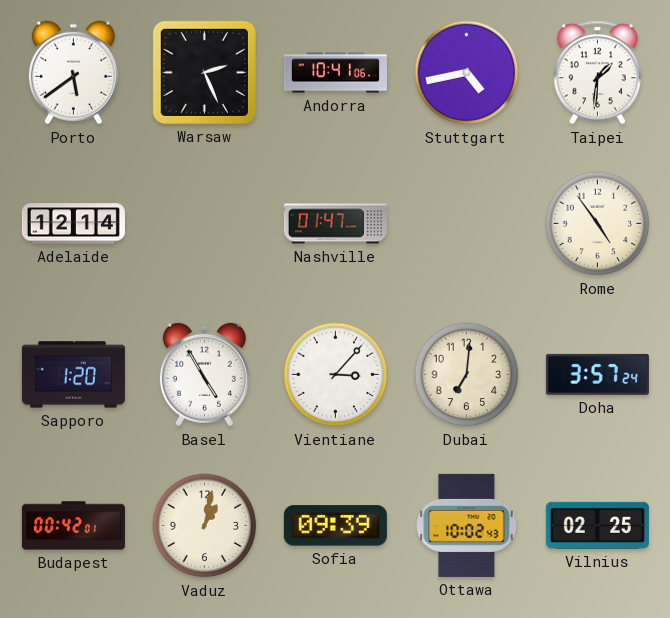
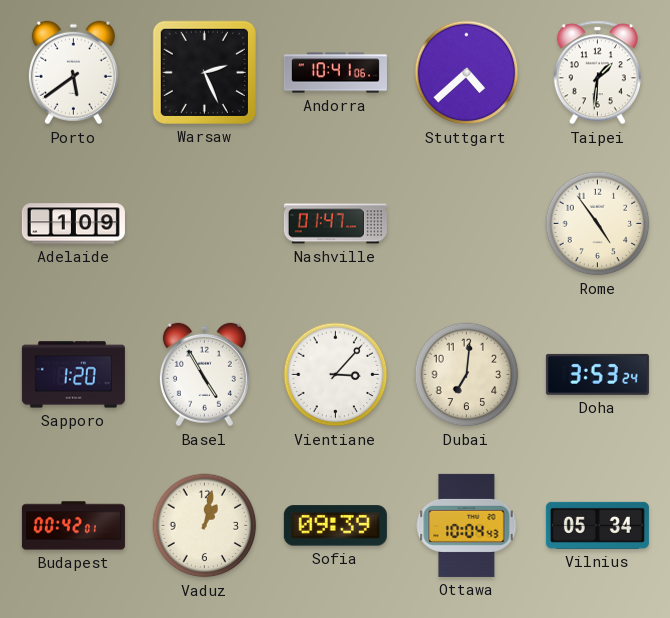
Stuttgart: 4:43 -> 4:38
Adelaide: 12:14 -> 1:09
Doha: 3:57 -> 3:53
Ottawa: 10:02 -> 10:04
Vilnius: 02:25 -> 05:34
